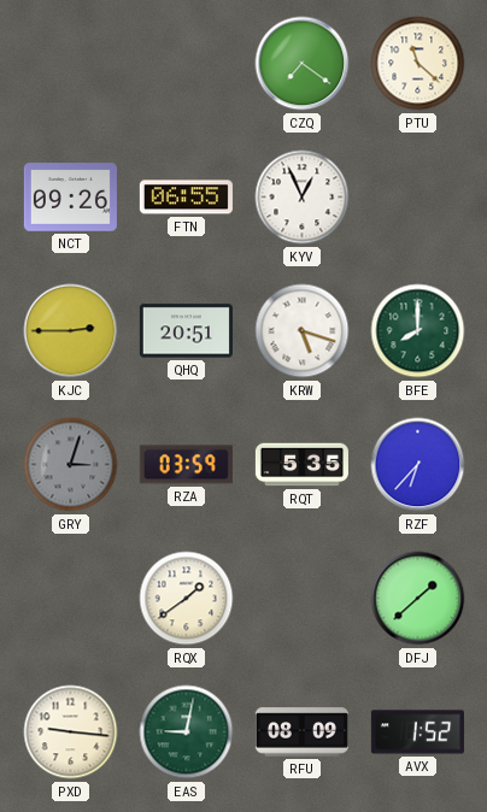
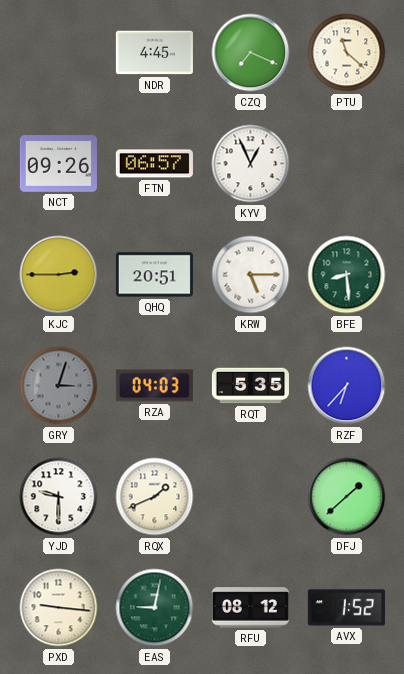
NDR: none -> 4:45
CZQ: 7:21 -> 7:19
FTN: 06:55 -> 06:57
KRW: 5:18 -> 5:15
BFE: 8:00 -> 8:29
RZA: 03:59 -> 04:03
YJD: none -> 9:30
RQX: 1:39 -> 1:41
RFU: 08:09 -> 08:12
